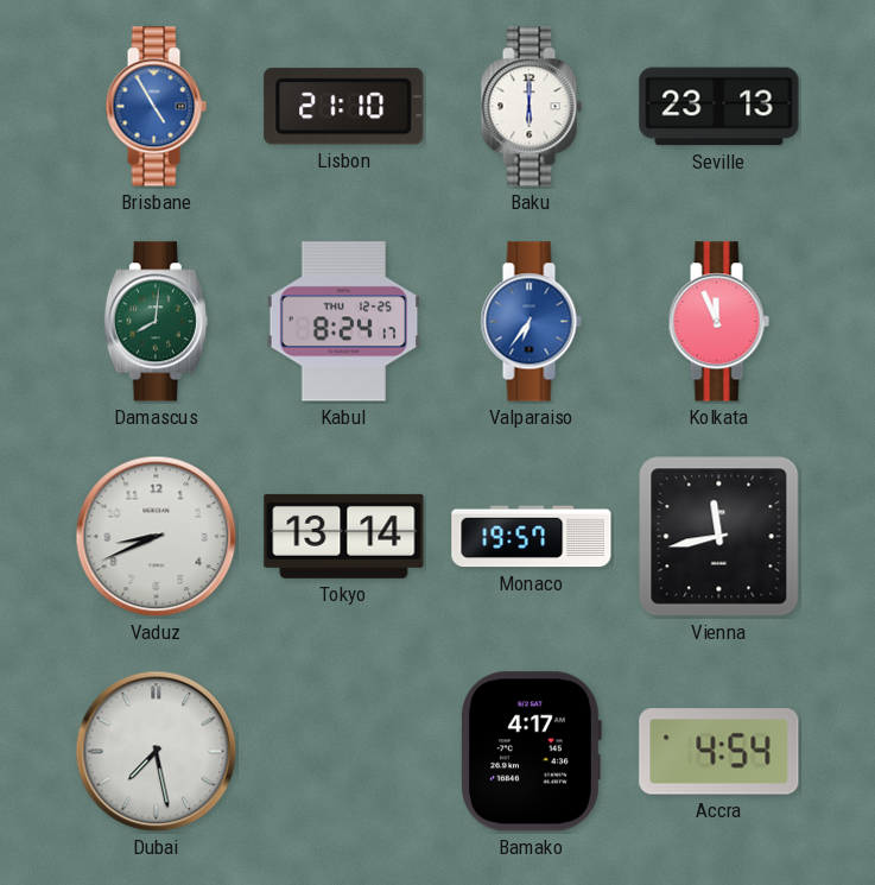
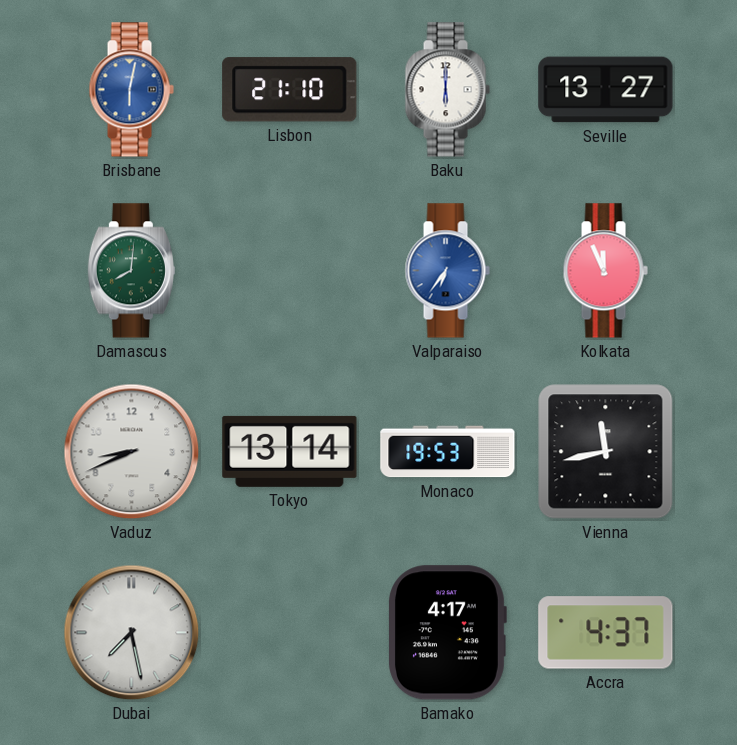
Brisbane: 4:55 -> 6:02
Seville: 23:13 -> 13:27
Kabul: 8:24 -> none
Monaco: 19:57 -> 19:53
Accra: 4:54 -> 4:37
